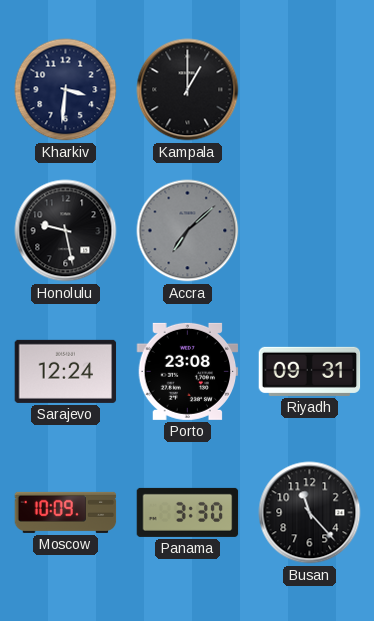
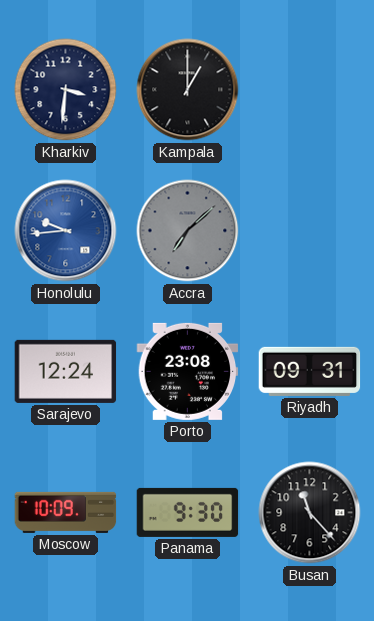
Honolulu: 9:28 -> 9:44
Honolulu dial: black -> blue
Panama: 3:30 -> 9:30
